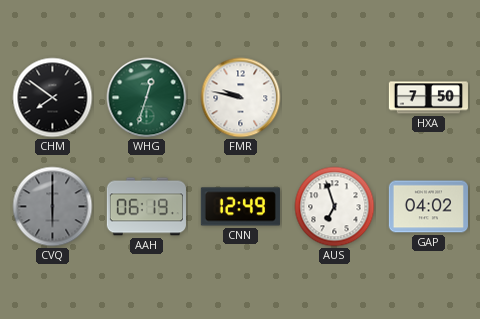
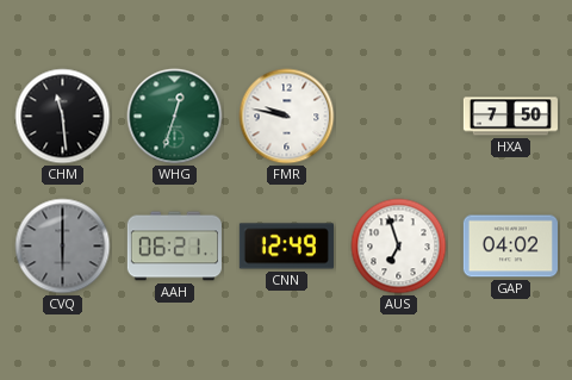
CHM: 7:51 -> 11:29
AAH: 06:19 -> 06:21
